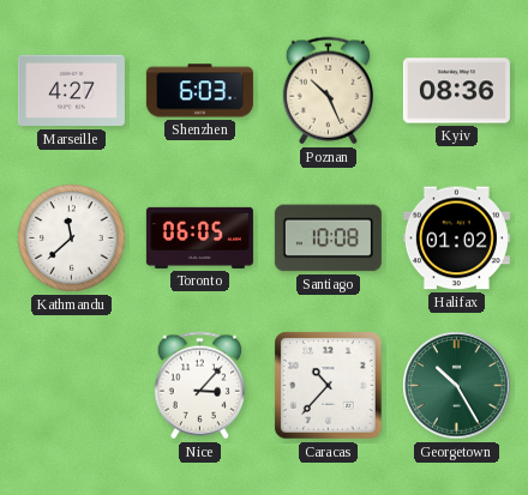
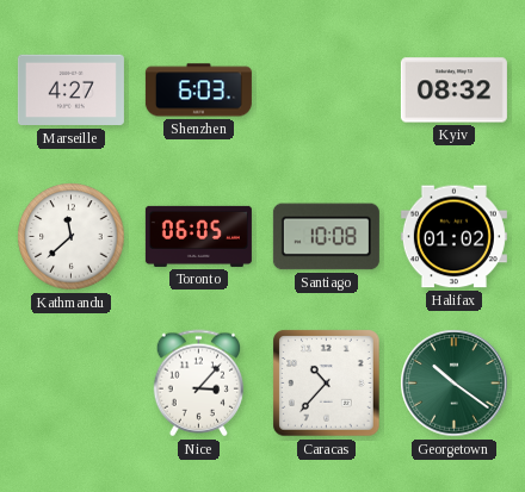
Poznan: 10:26 -> none
Kyiv: 08:36 -> 08:32
Georgetown: 10:25 -> 10:21
